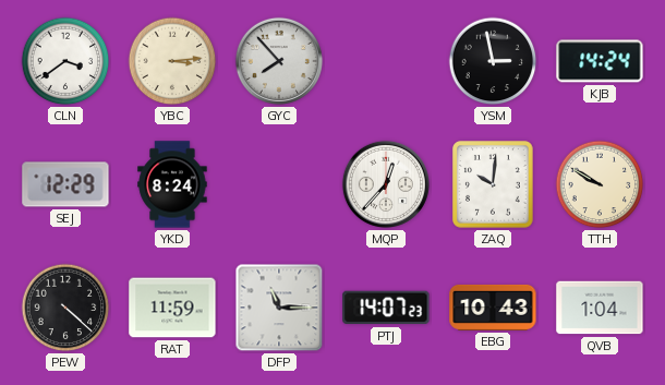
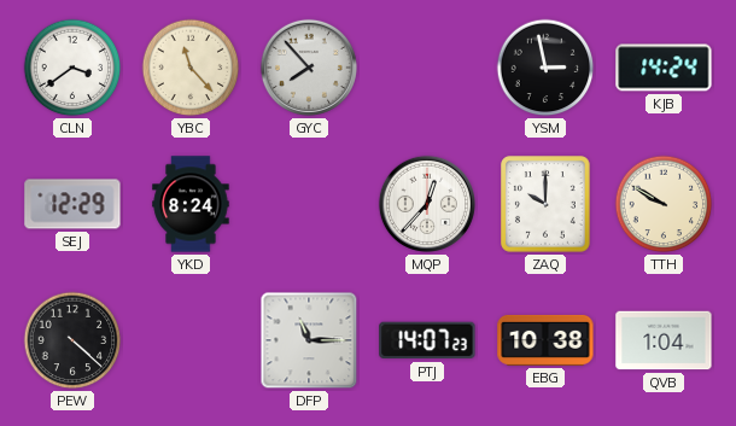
YBC: 3:14 -> 11:23
ZAQ: 10:01 -> 10:00
RAT: 11:59 -> none
EBG: 10:43 -> 10:38
